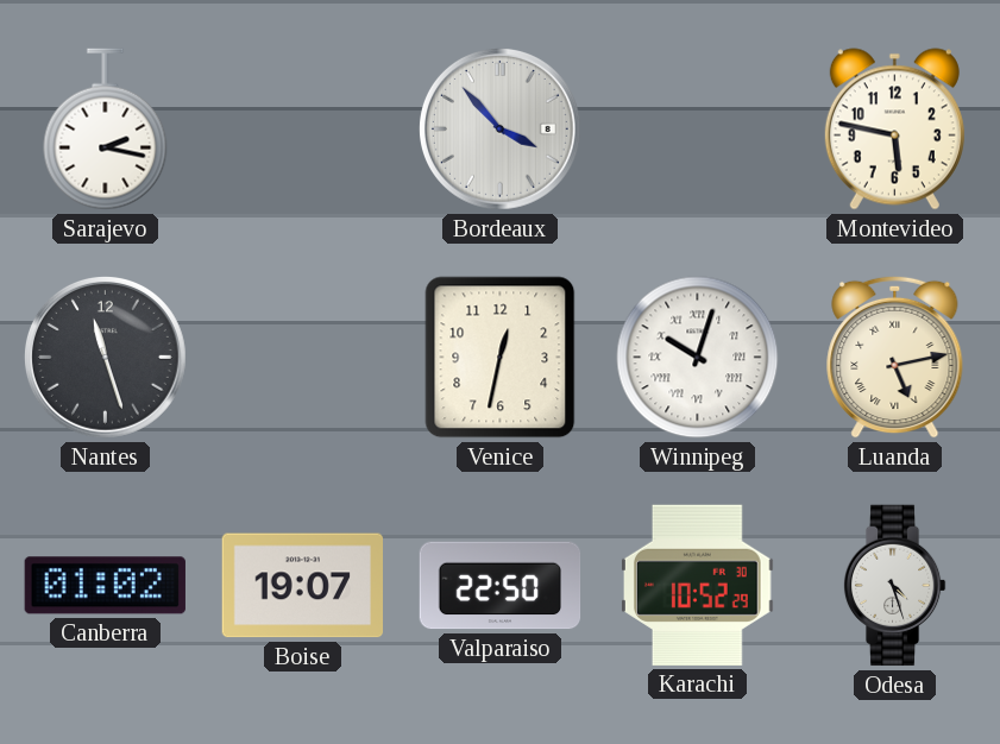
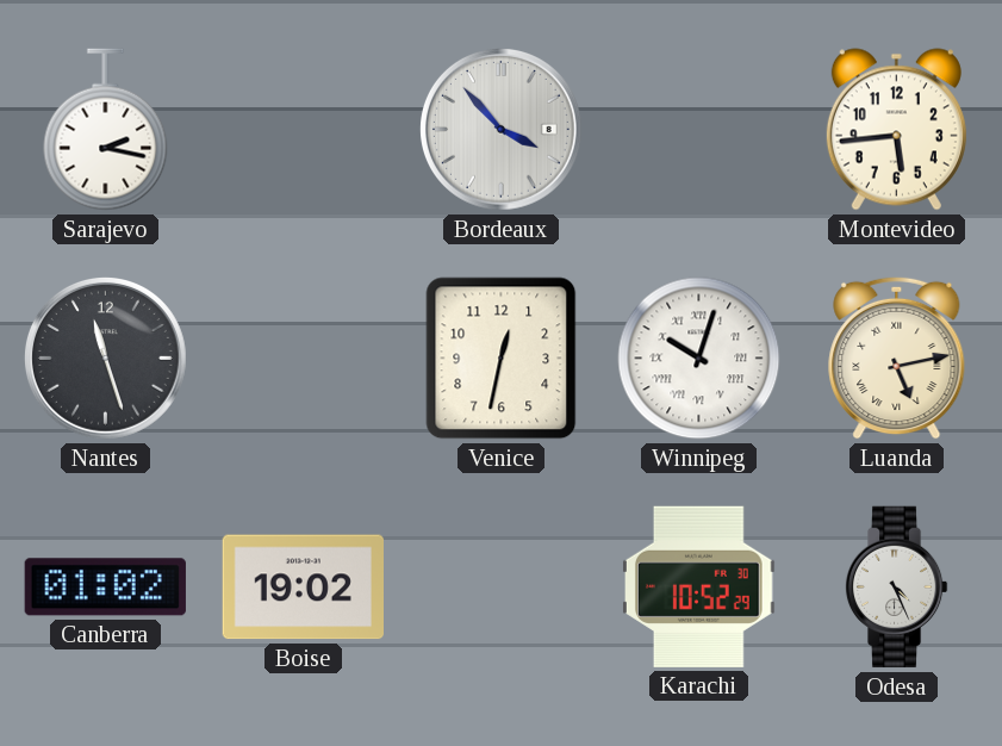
Montevideo: 5:47 -> 5:44
Boise: 19:07 -> 19:02
Valparaiso: 22:50 -> none
Odesa: 4:27 -> 4:26
